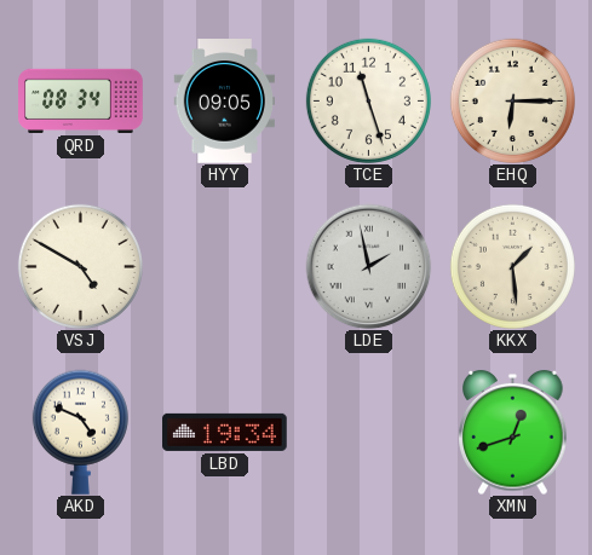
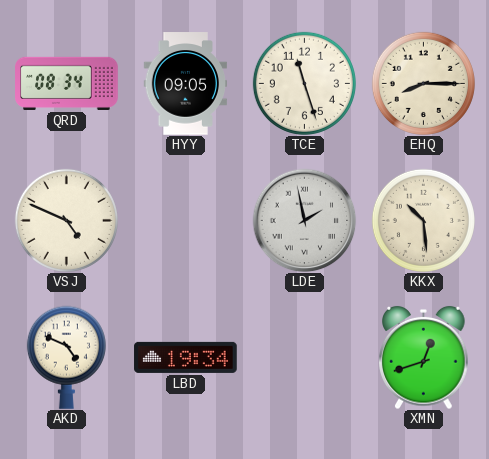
EHQ: 6:15 -> 8:15
VSJ: 4:50 -> 4:49
KKX: 1:29 -> 10:29
